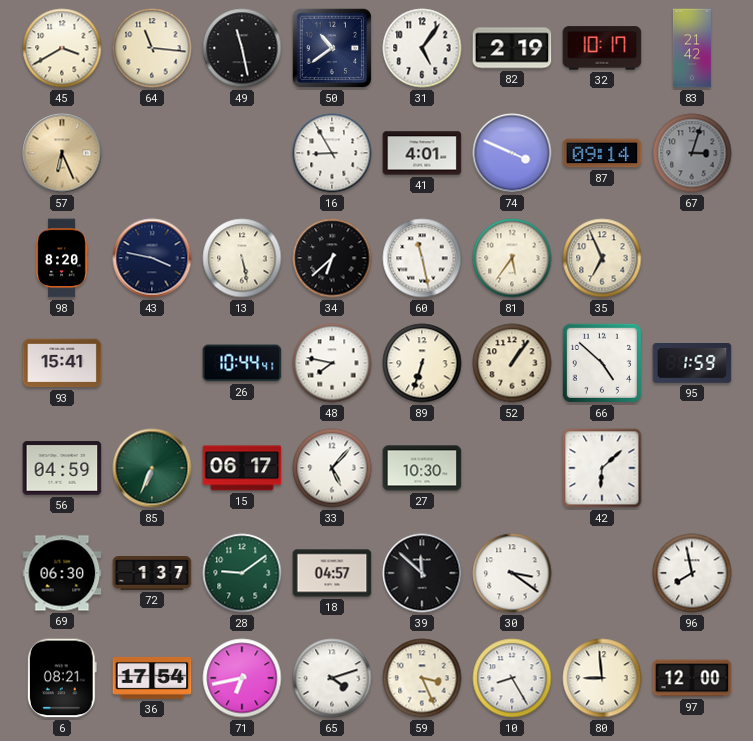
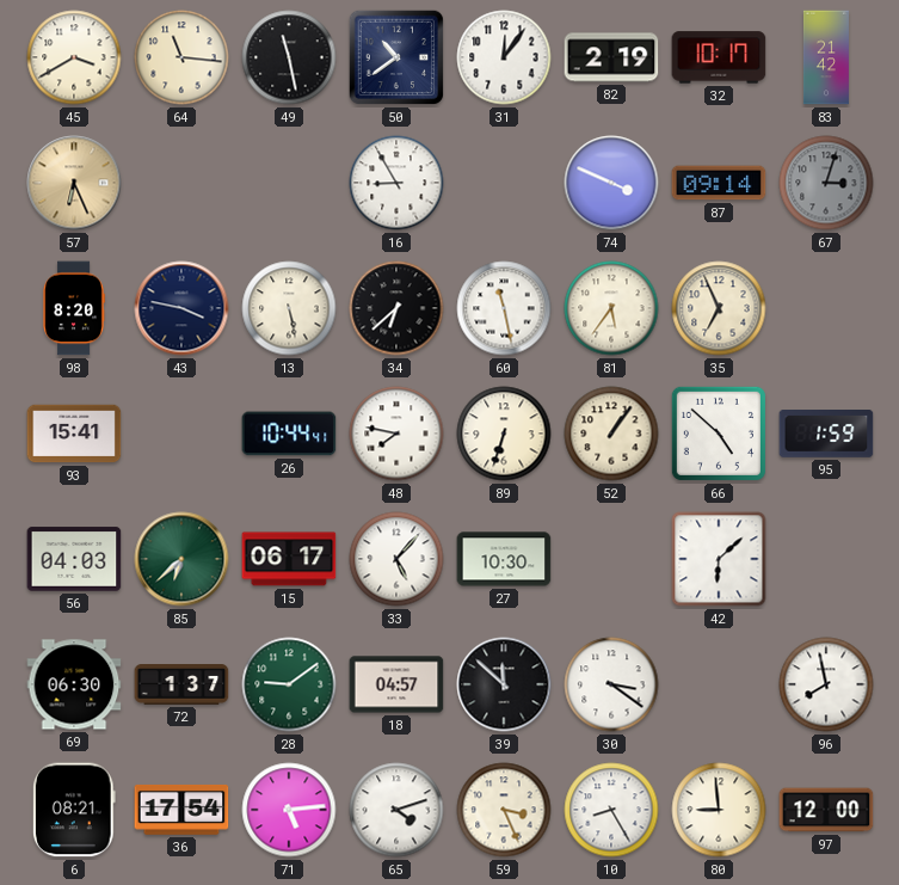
31: 5:06 -> 12:06
41: 4:01 -> none
56: 04:59 -> 04:03
85: 6:34 -> 6:38
71: 6:43 -> 5:14
